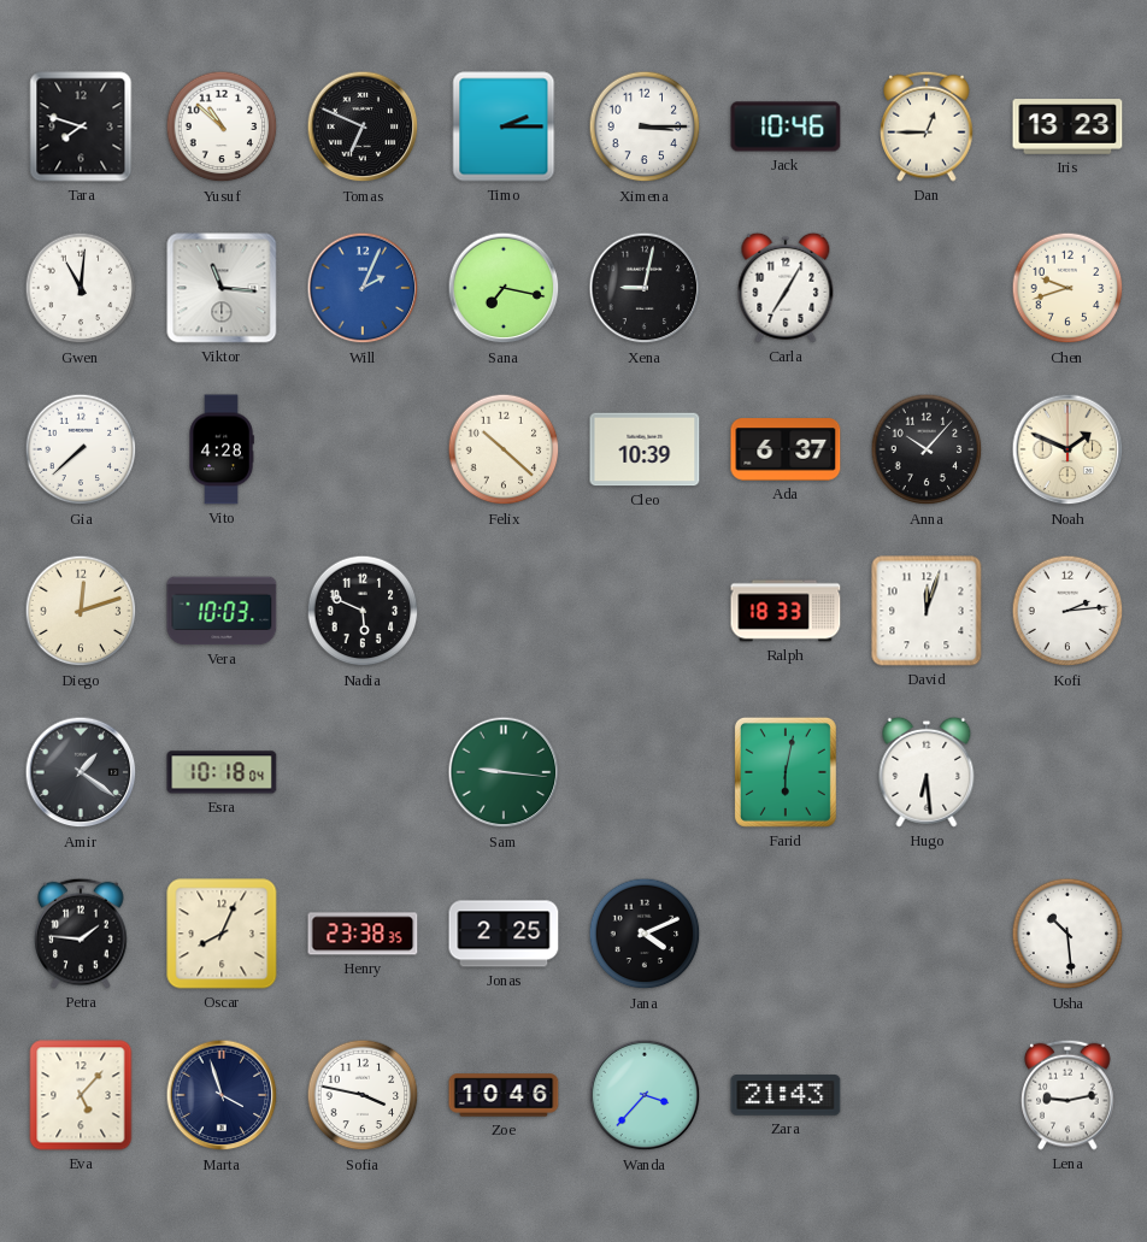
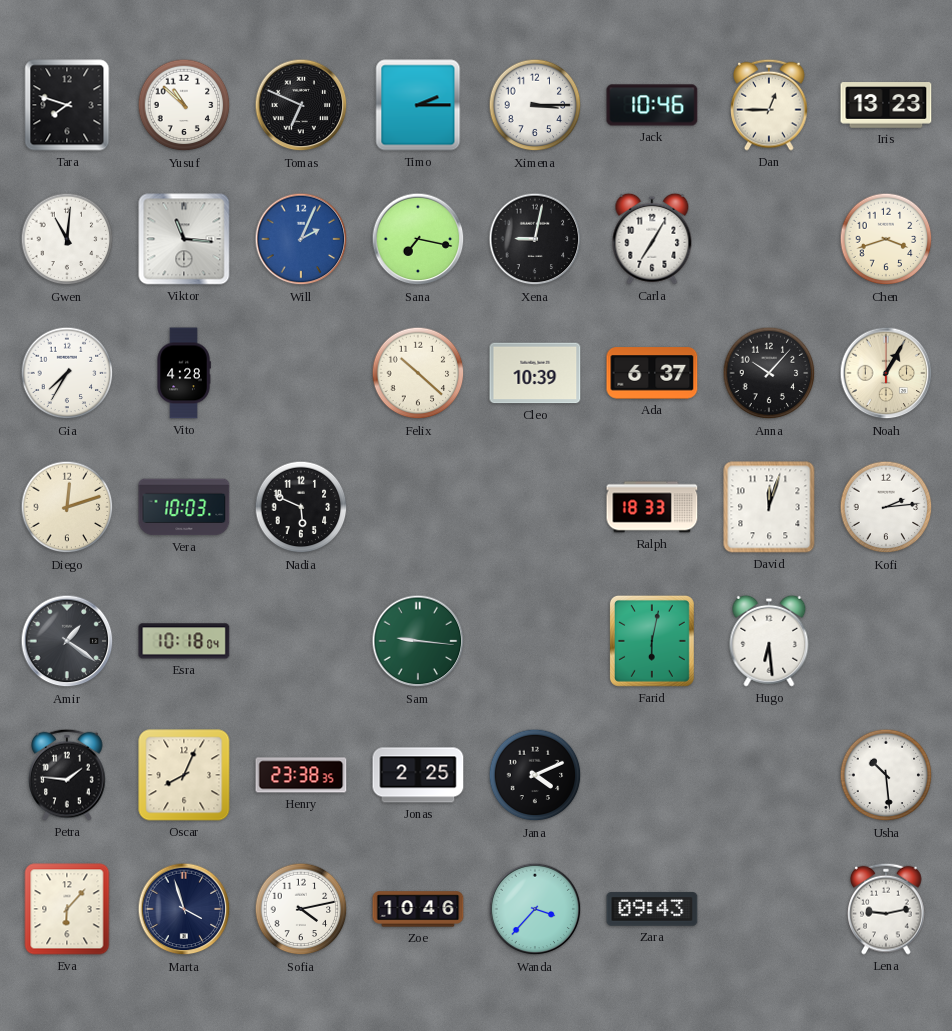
Chen: 9:42 -> 3:42
Gia: 7:38 -> 7:35
Noah: 1:49 -> 1:05
Eva: 5:07 -> 6:07
Sofia: 3:47 -> 4:13
Zara: 21:43 -> 09:43
